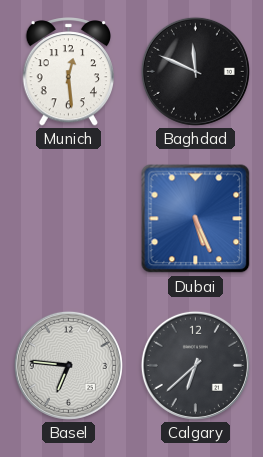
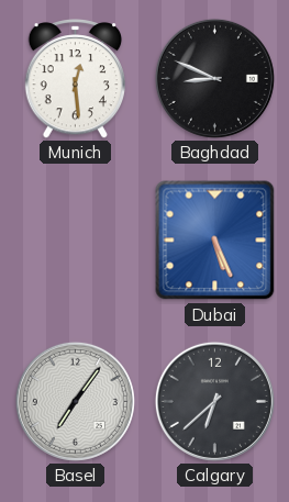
Baghdad: 11:49 -> 8:49
Basel: 6:46 -> 7:06
